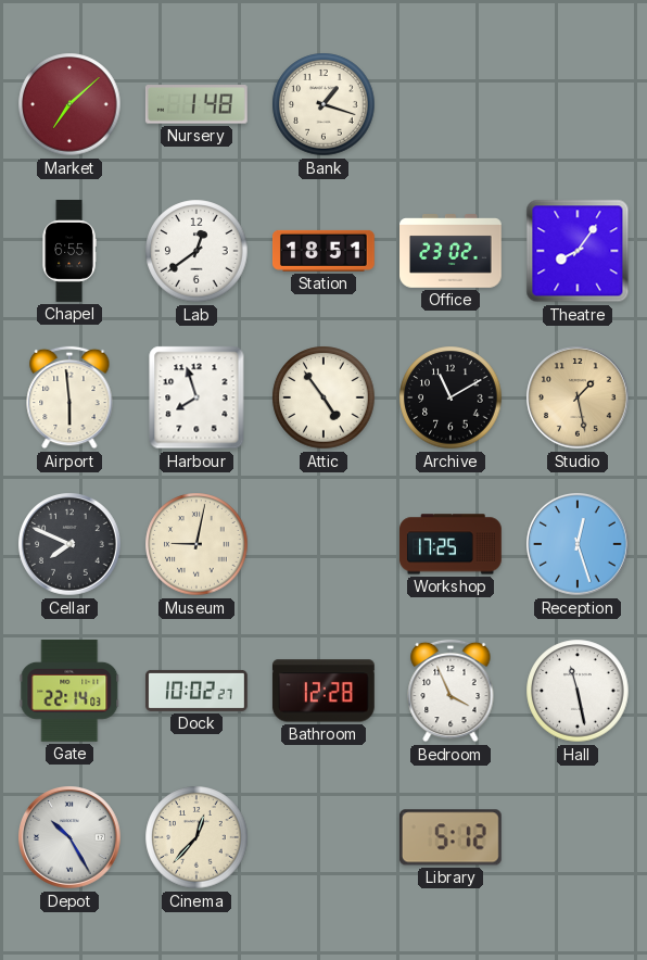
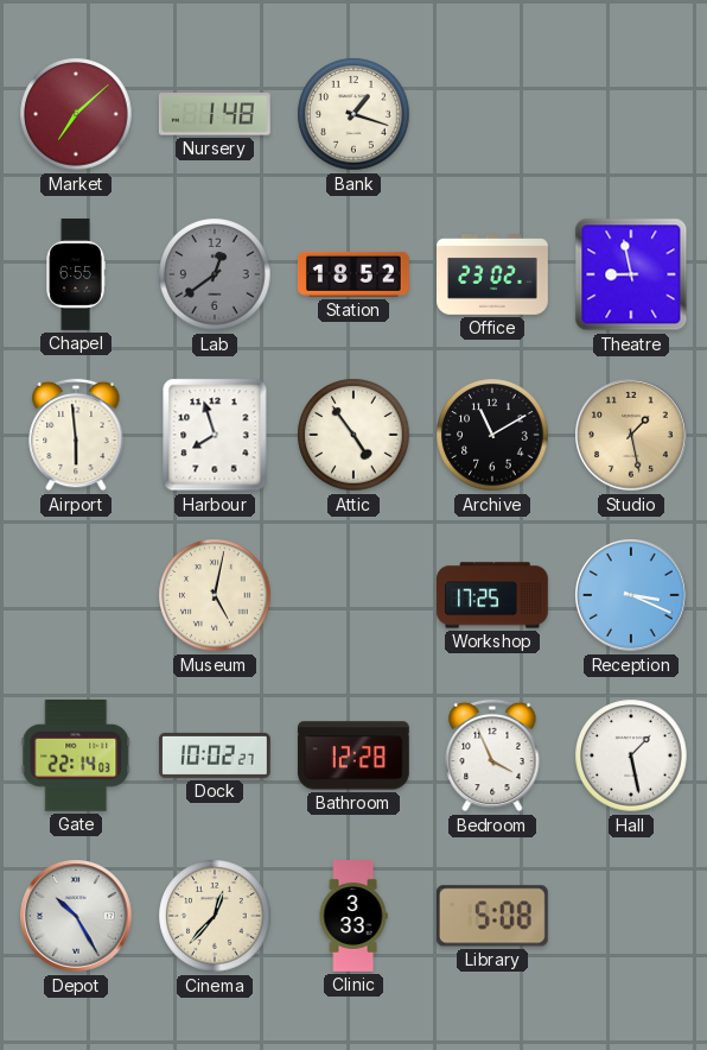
Lab dial: white -> grey
Station: 18:51 -> 18:52
Theatre: 8:06 -> 8:58
Cellar: 7:49 -> none
Museum: 9:02 -> 5:02
Reception: 12:27 -> 3:19
Hall: 11:28 -> 1:28
Clinic: none -> 3:33
Library: 5:12 -> 5:08
